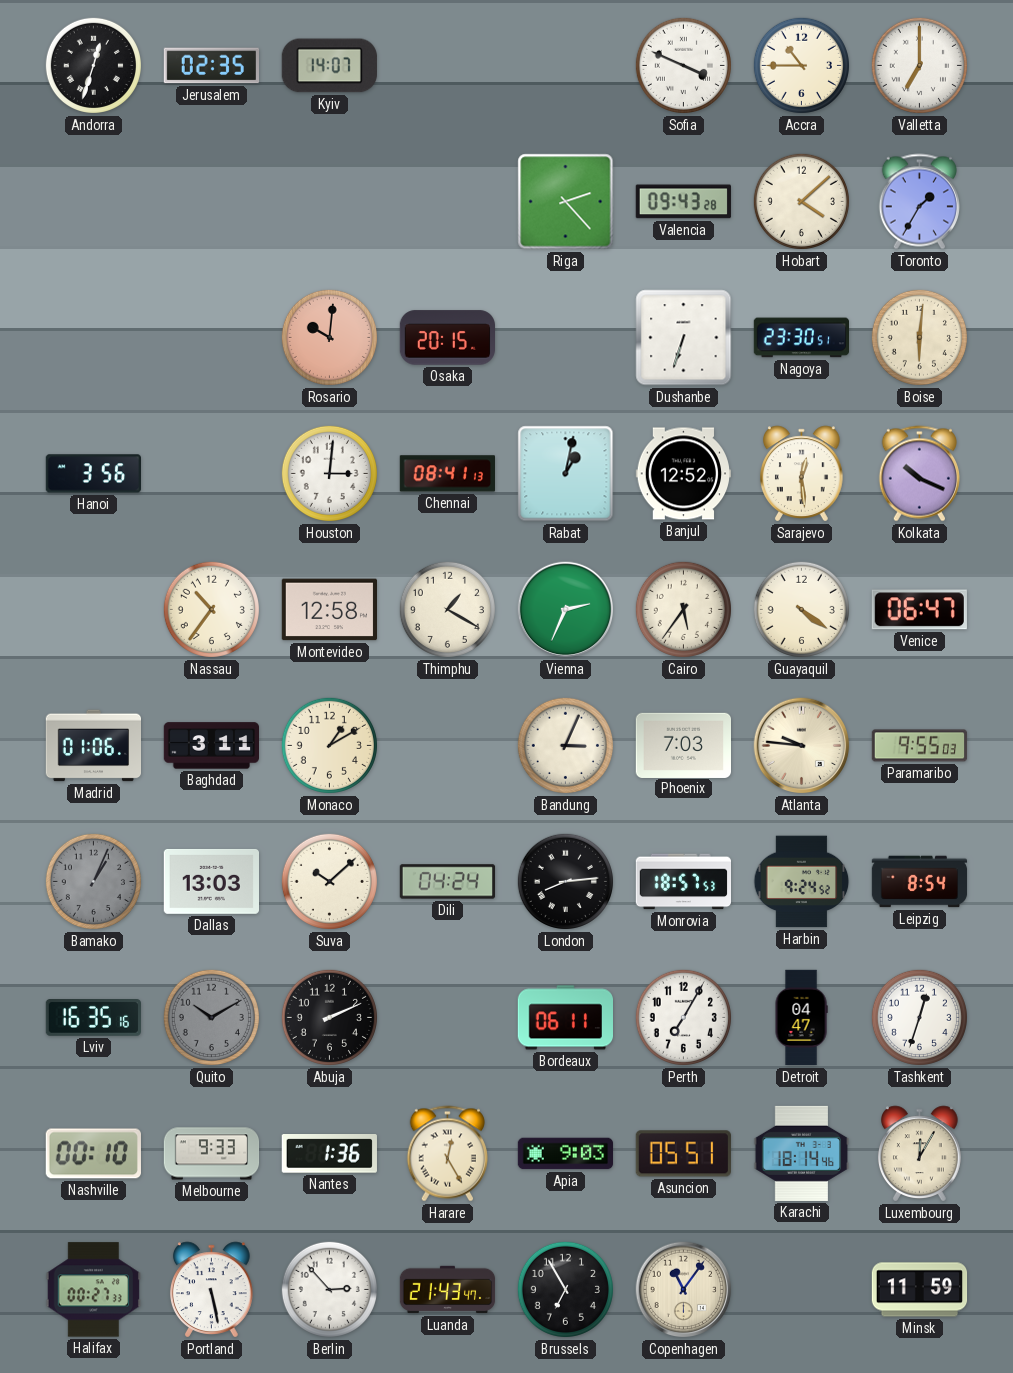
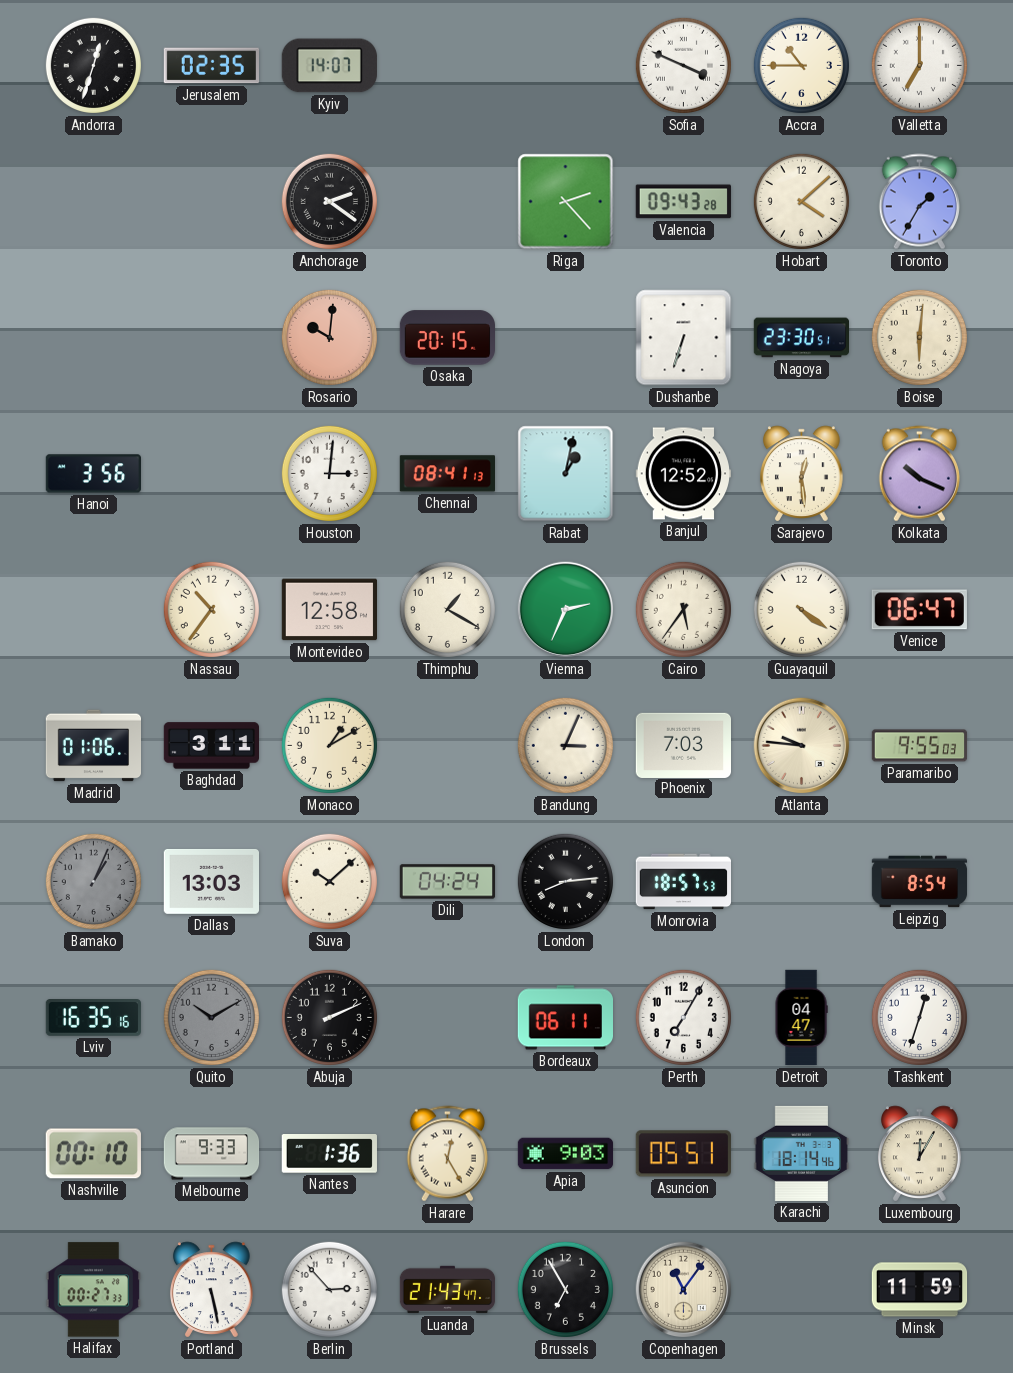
Anchorage: none -> 2:21
Harbin: 9:24 -> none
